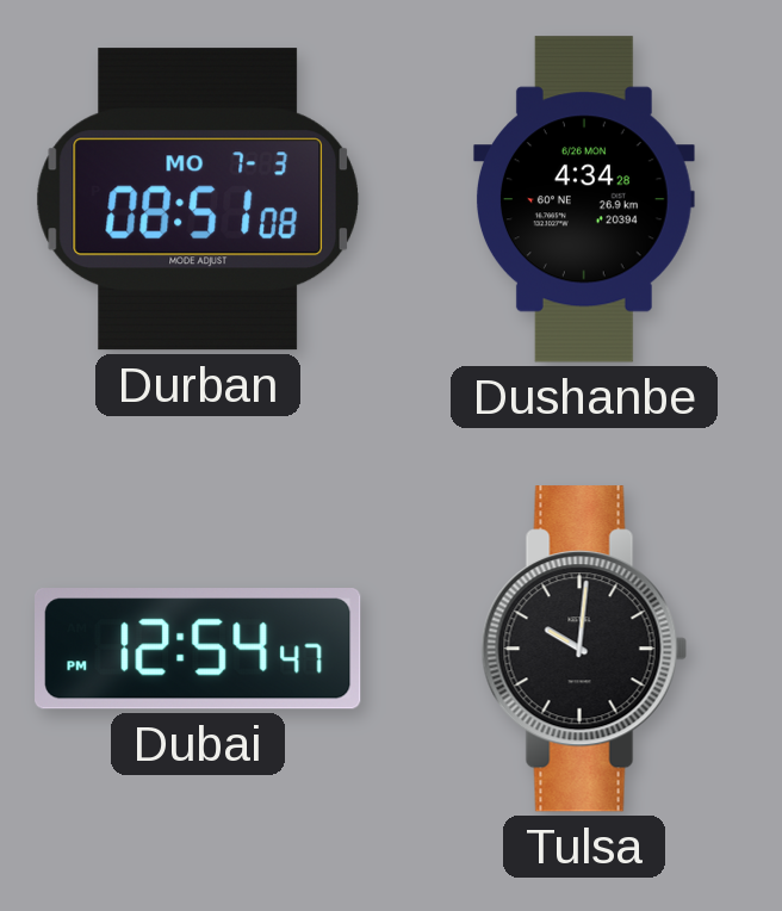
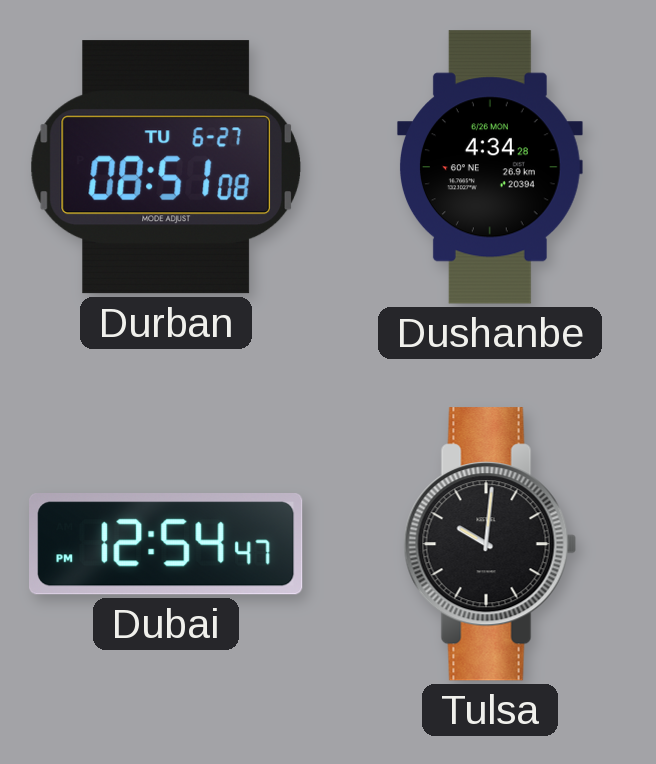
Durban date: MO 7-3 -> TU 6-27
